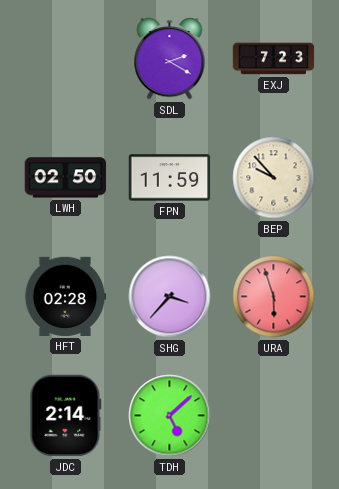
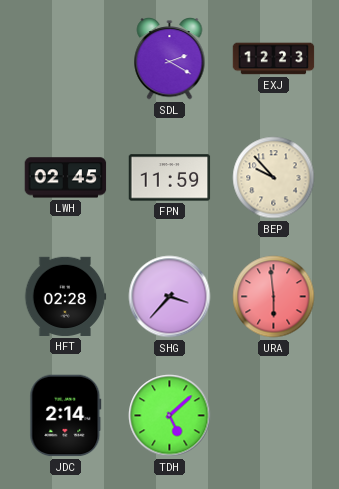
EXJ: 7:23 -> 12:23
LWH: 02:50 -> 02:45
URA: 5:57 -> 5:59
